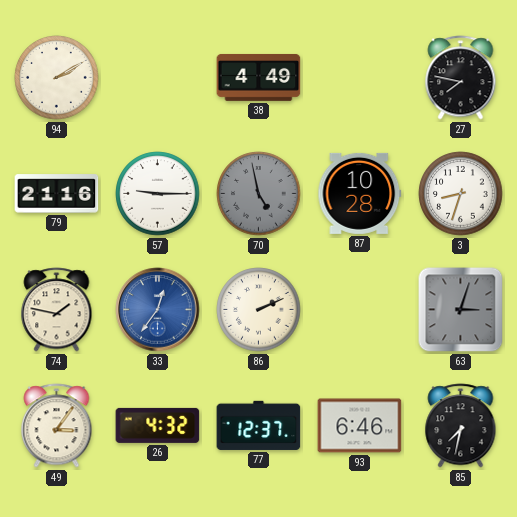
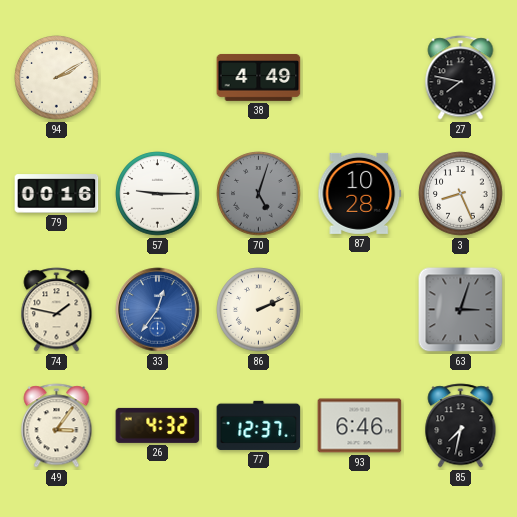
79: 21:16 -> 00:16
70: 4:58 -> 5:03
3: 8:33 -> 8:26
